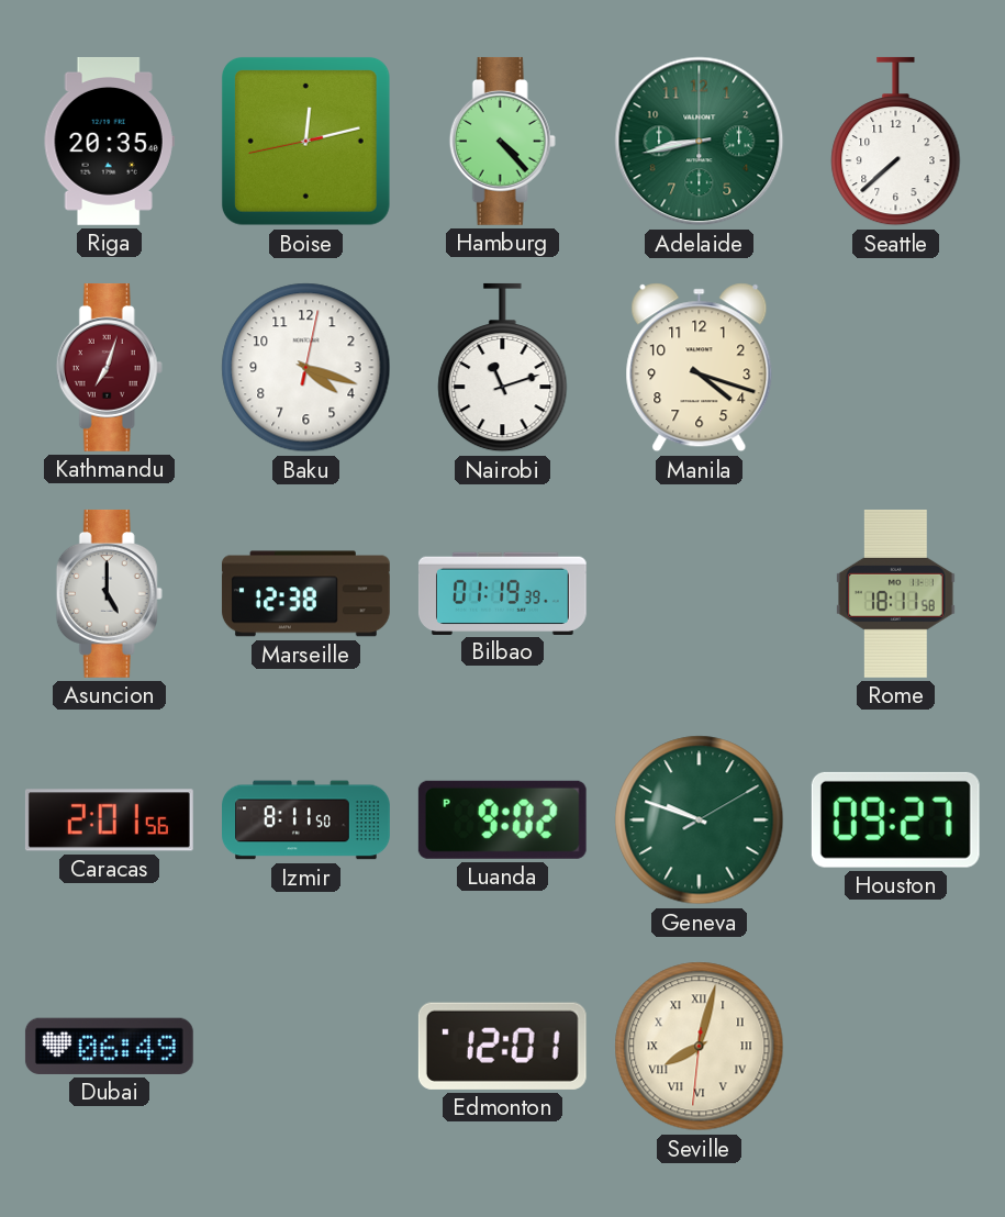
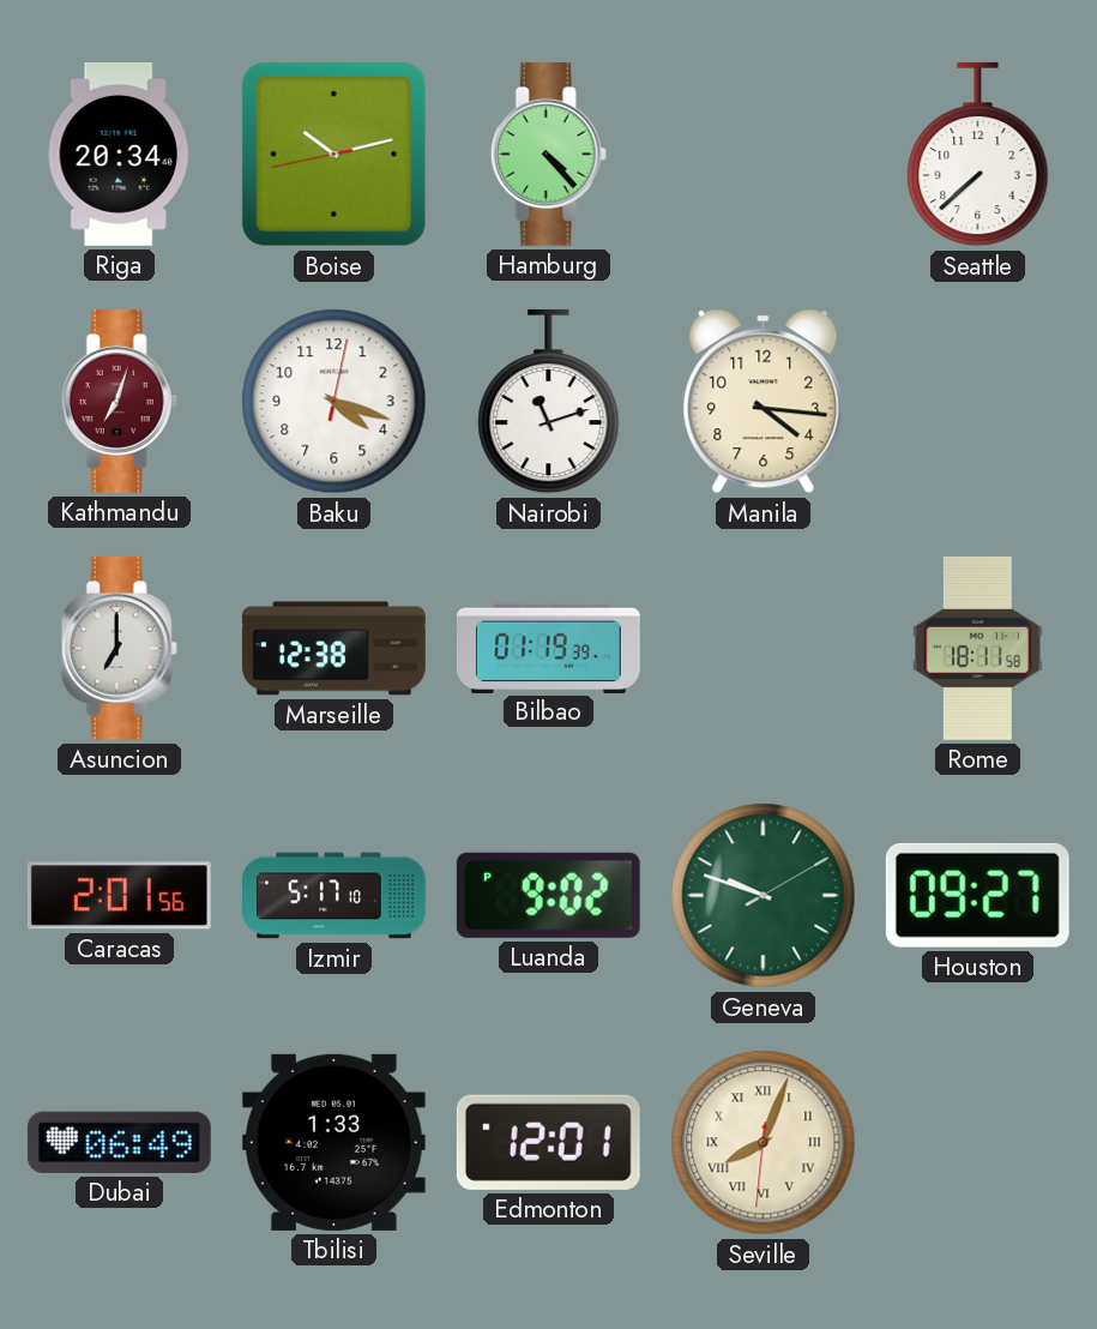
Riga: 20:35 -> 20:34
Boise: 12:12 -> 10:12
Adelaide: 8:43 -> none
Manila: 4:18 -> 4:16
Asuncion: 5:00 -> 7:00
Izmir: 8:11 -> 5:17
Tbilisi: none -> 1:33
Seville: 8:02 -> 8:03
